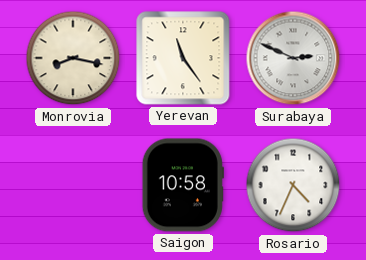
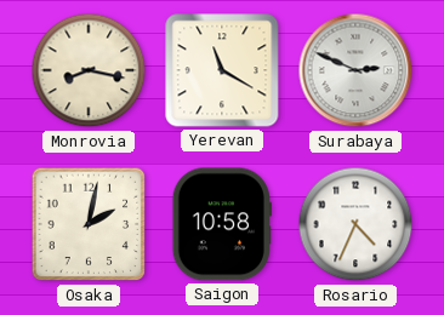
Yerevan: 11:24 -> 11:20
Osaka: none -> 2:02
